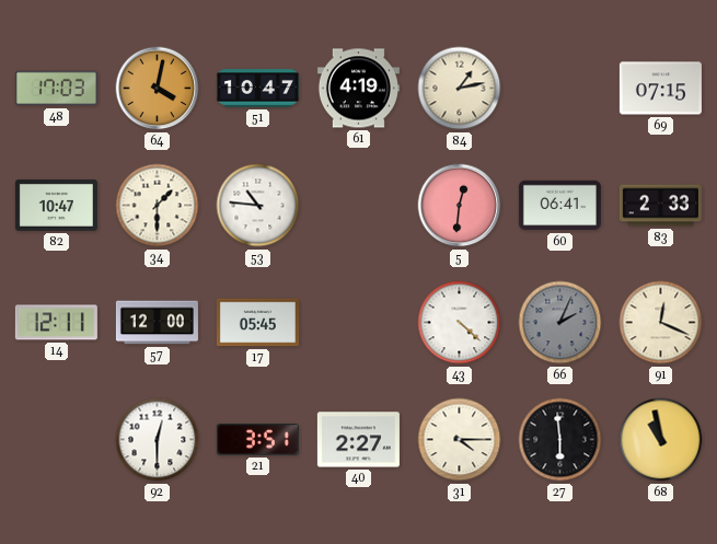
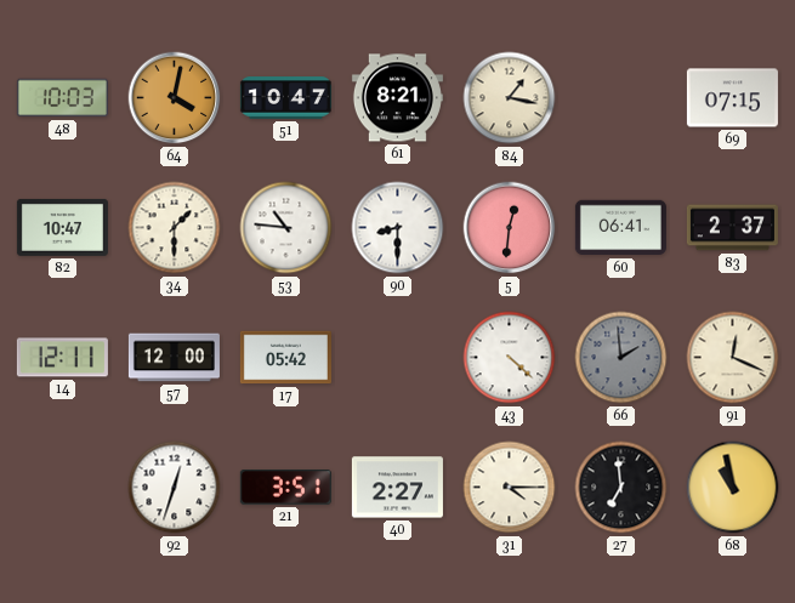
48: 17:03 -> 10:03
61: 4:19 -> 8:21
84: 1:13 -> 1:17
90: none -> 8:30
83: 2:33 -> 2:37
17: 05:45 -> 05:42
66: 2:04 -> 1:59
92: 12:30 -> 12:33
27: 5:59 -> 6:59
